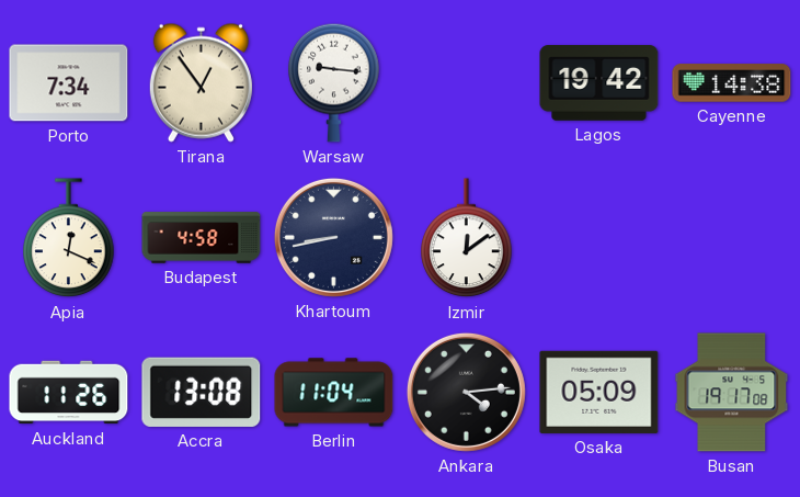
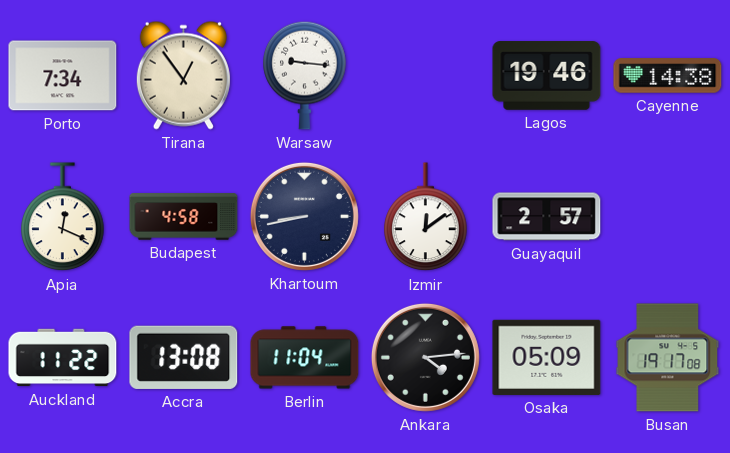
Lagos: 19:42 -> 19:46
Guayaquil: none -> 2:57
Auckland: 11:26 -> 11:22
